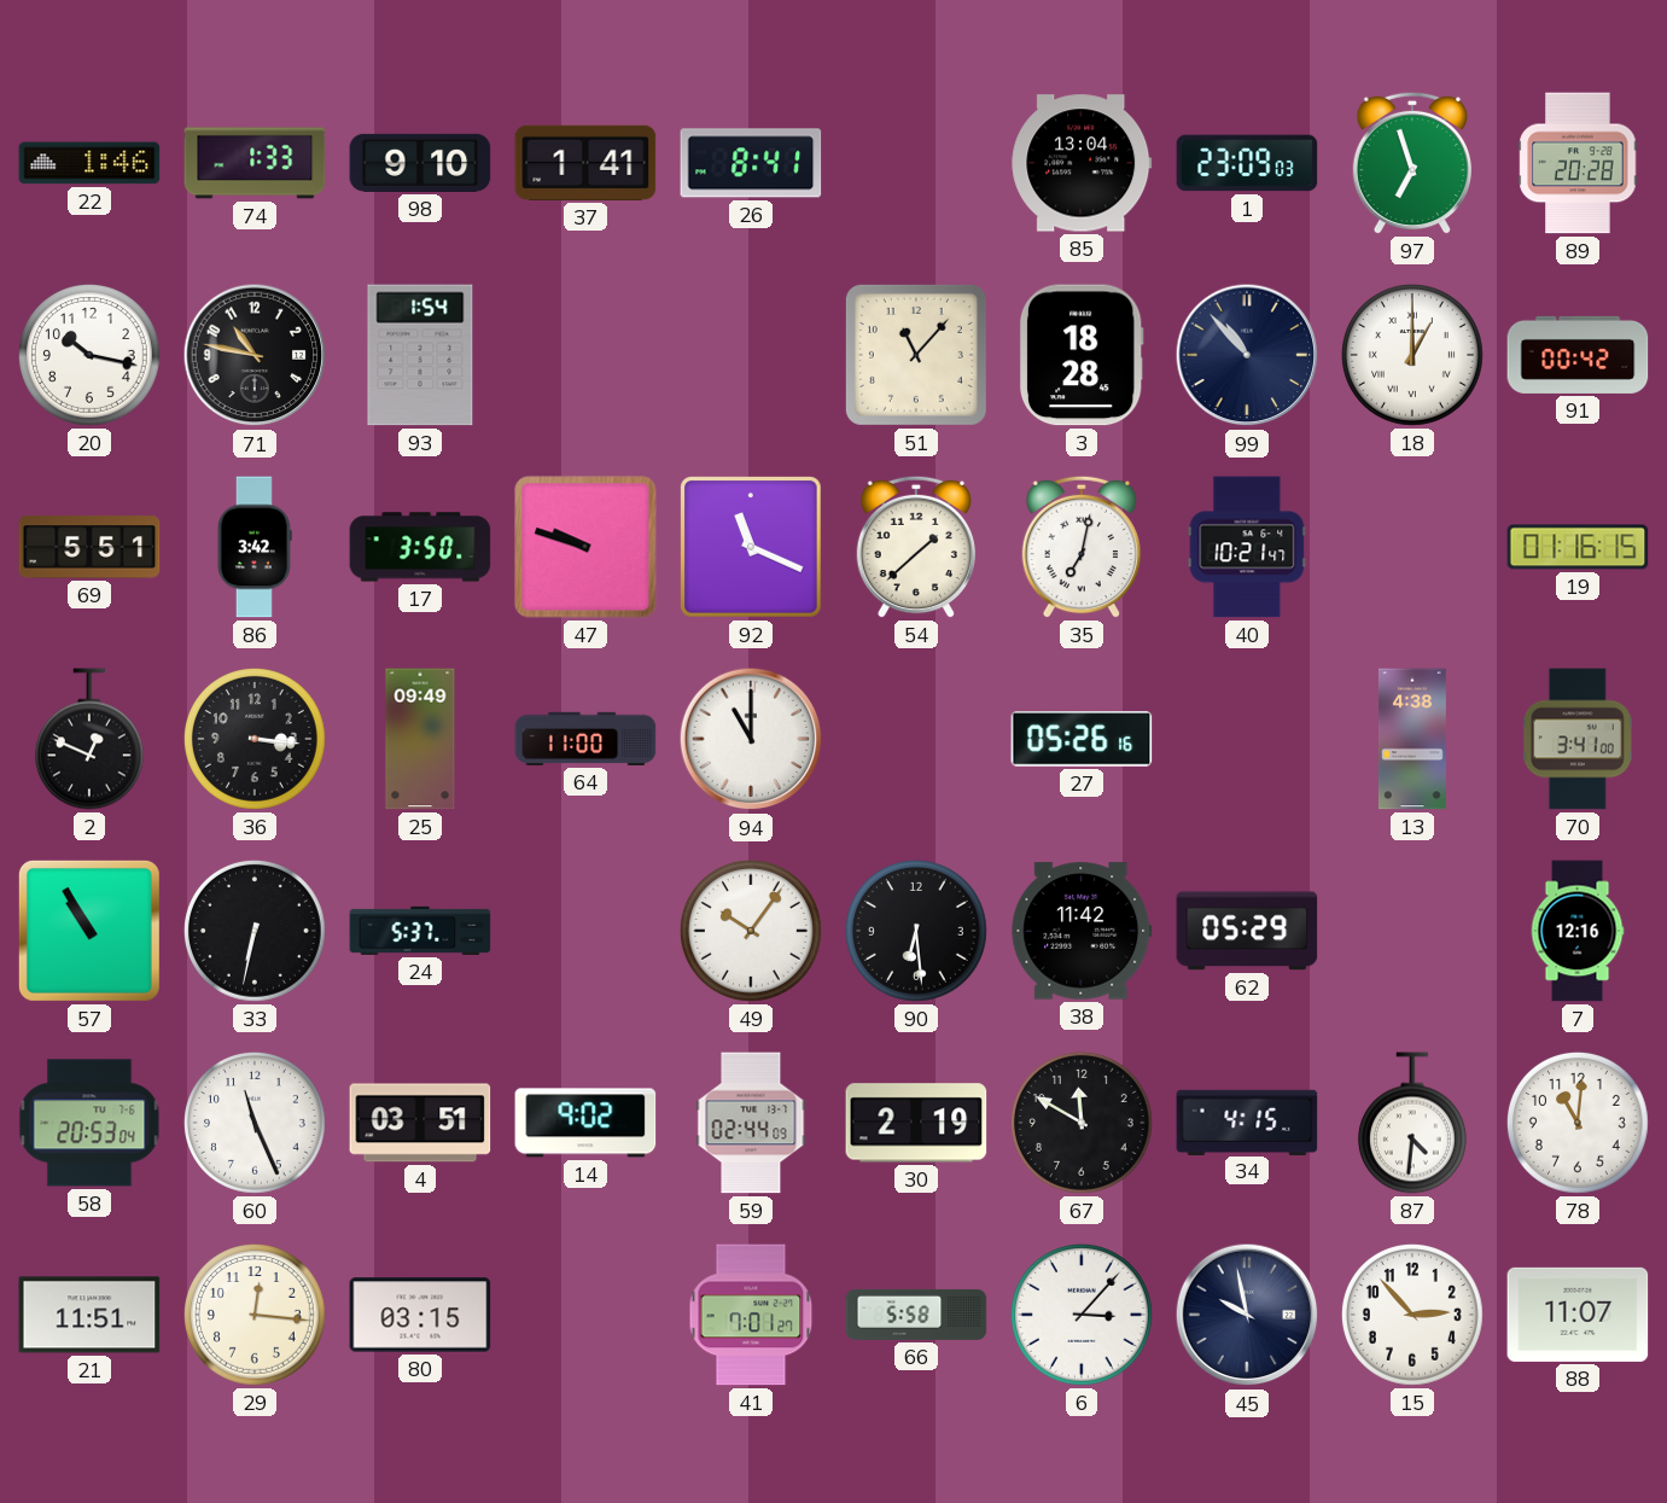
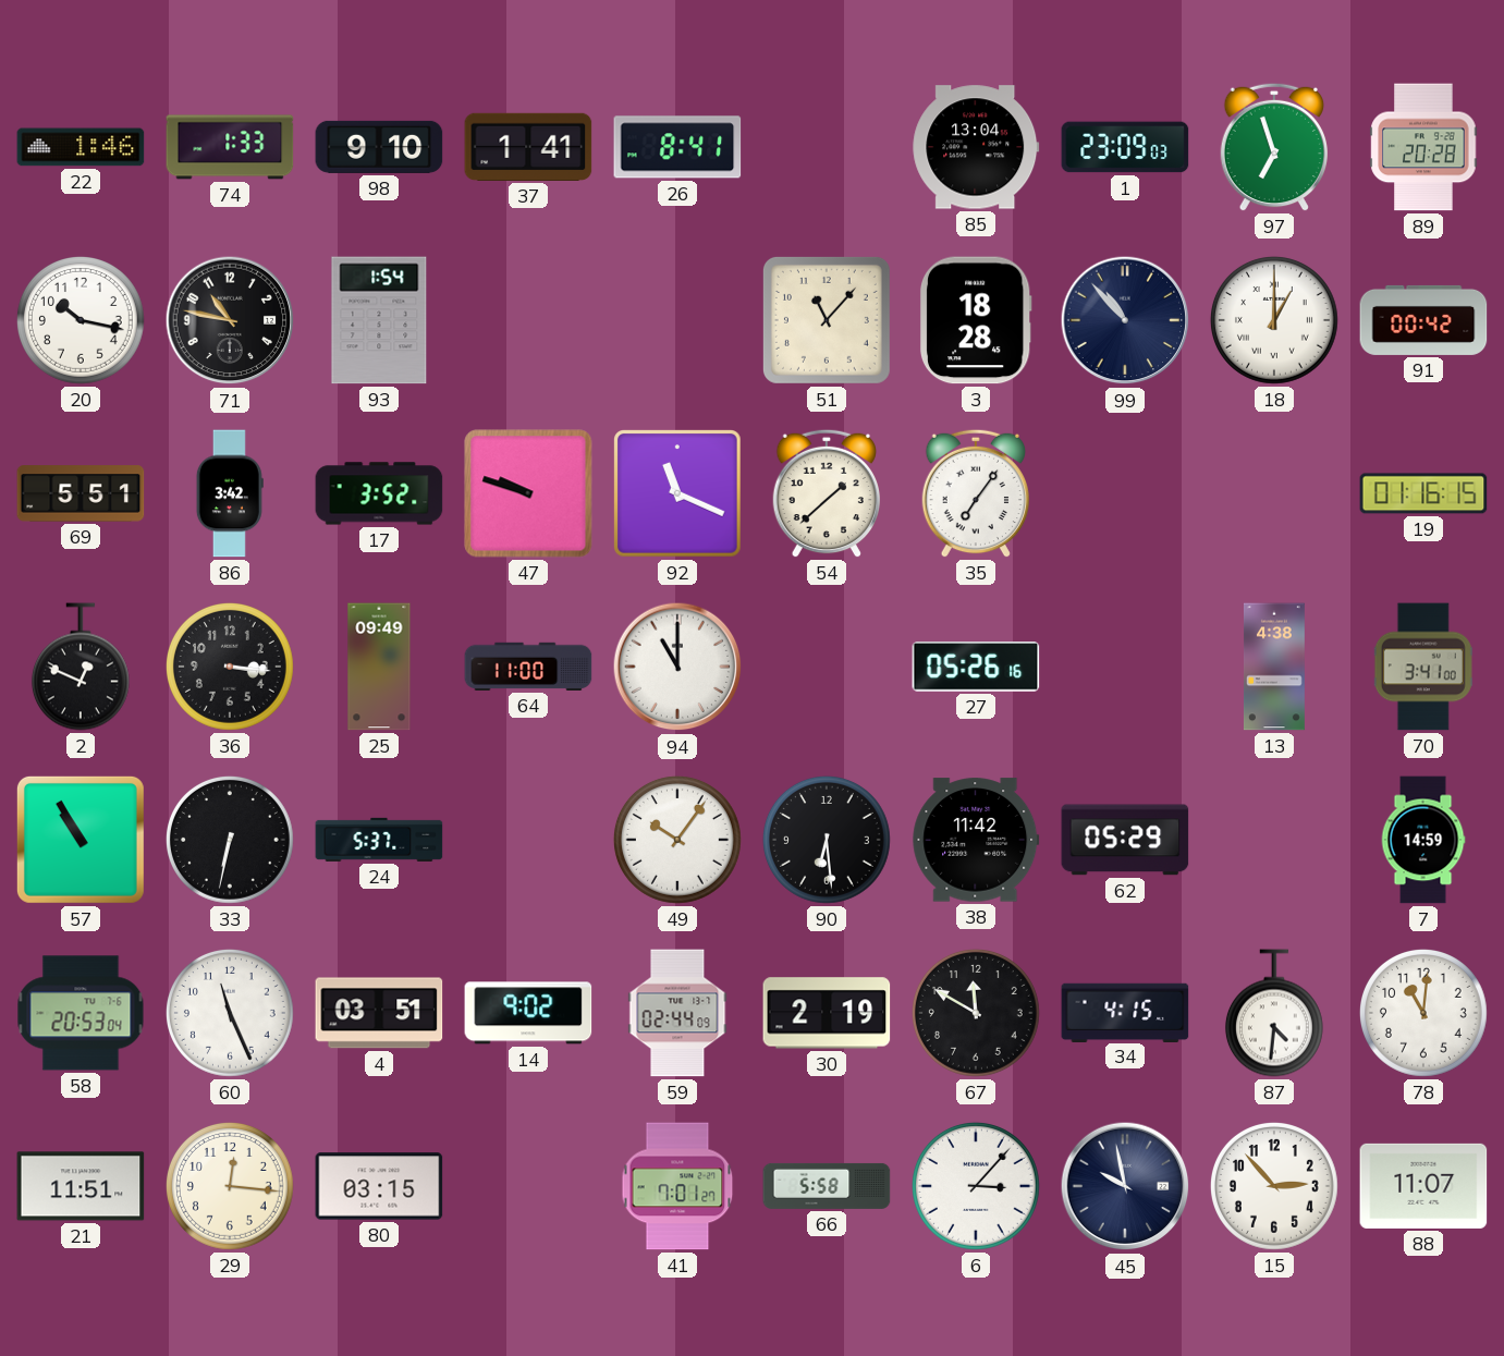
17: 3:50 -> 3:52
35: 7:02 -> 7:06
40: 10:21 -> none
7: 12:16 -> 14:59
